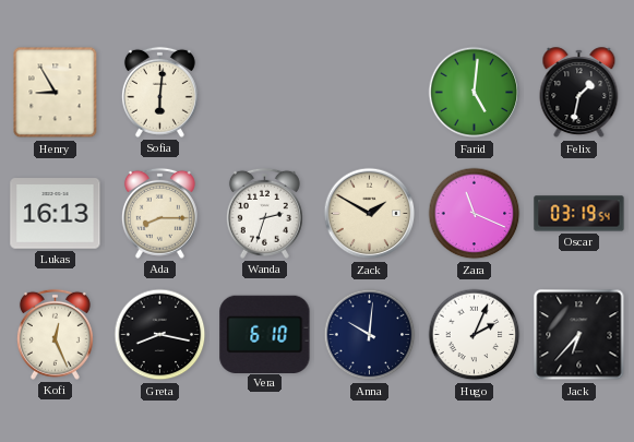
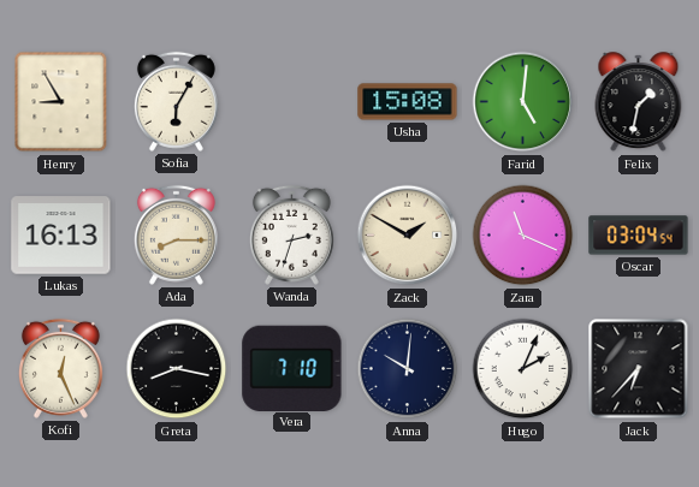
Sofia: 6:01 -> 6:05
Usha: none -> 15:08
Oscar: 03:19 -> 03:04
Vera: 6:10 -> 7:10
